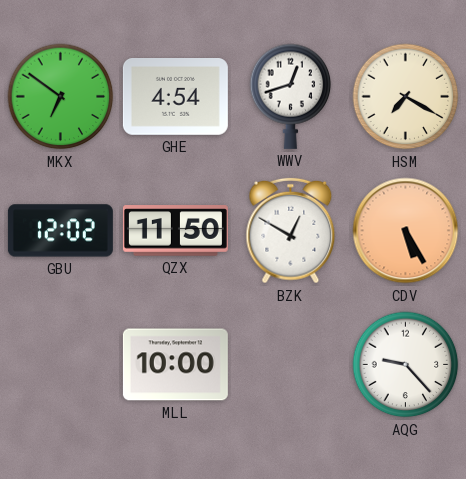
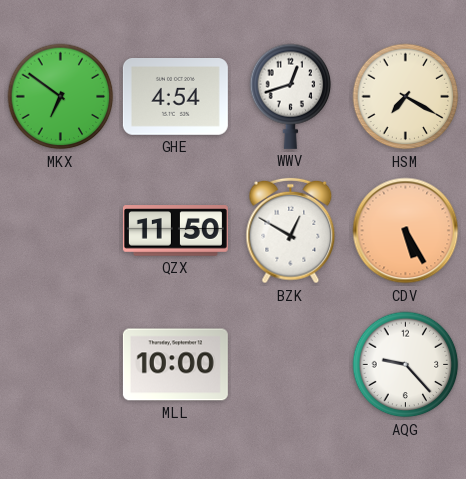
GBU: 12:02 -> none
